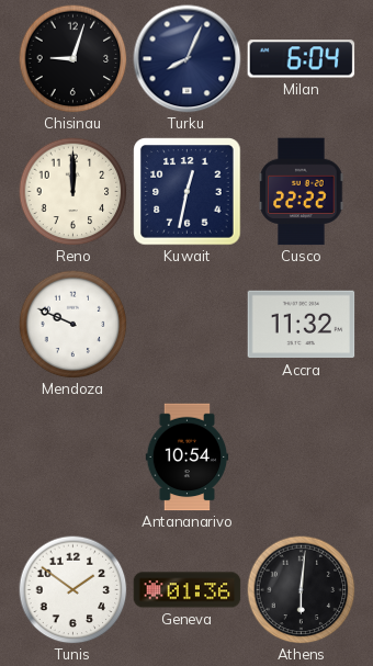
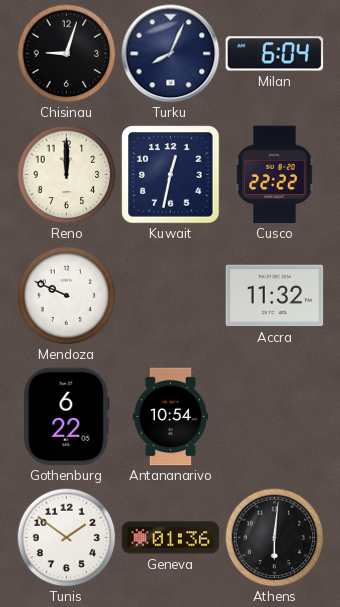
Gothenburg: none -> 6:22
